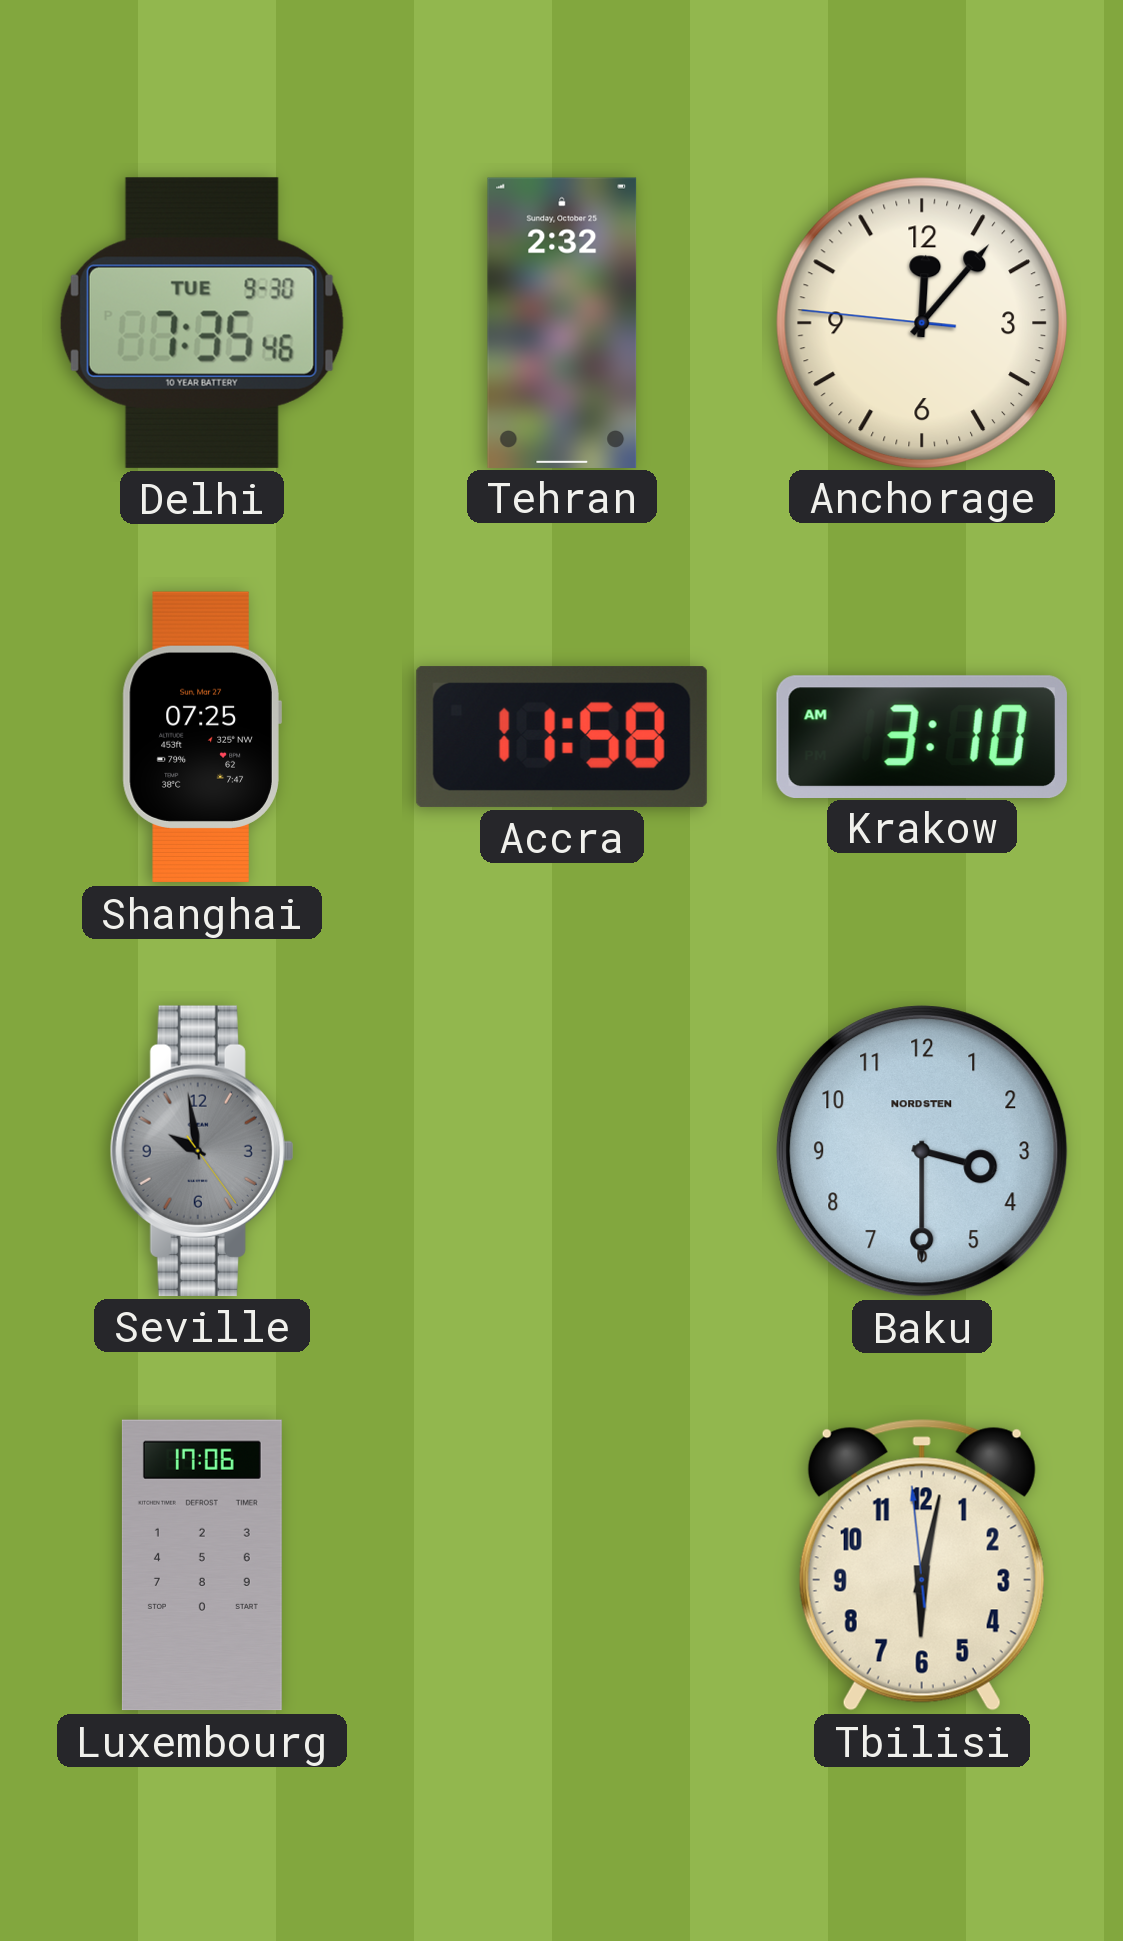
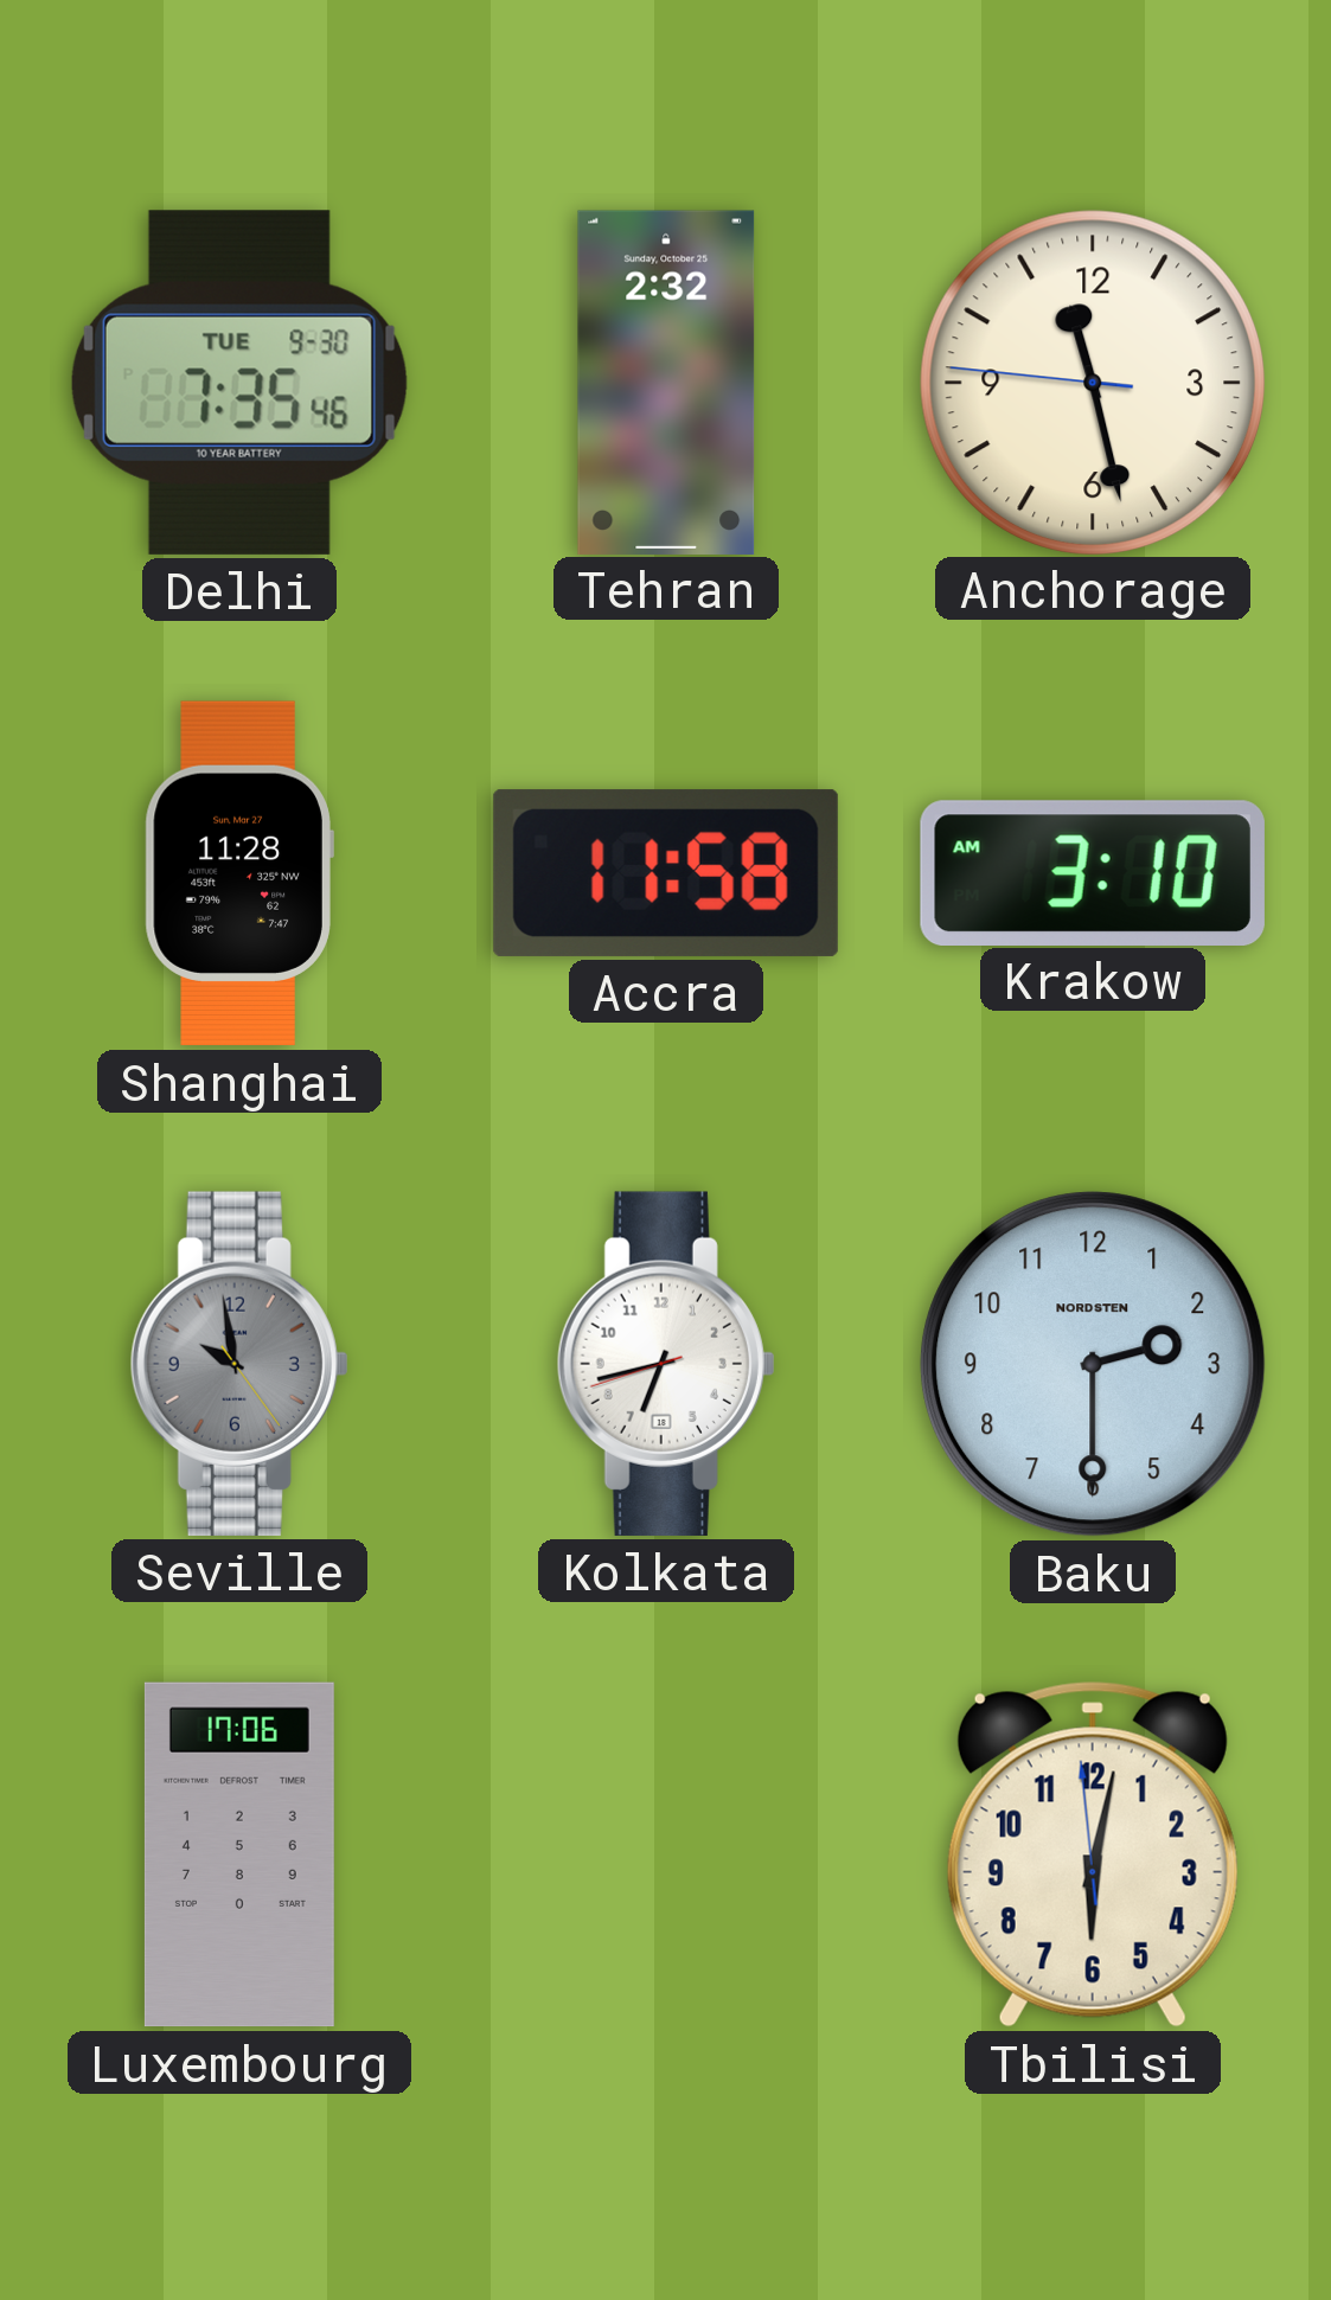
Anchorage: 12:06 -> 11:27
Shanghai: 07:25 -> 11:28
Kolkata: none -> 6:42
Baku: 3:30 -> 2:30
